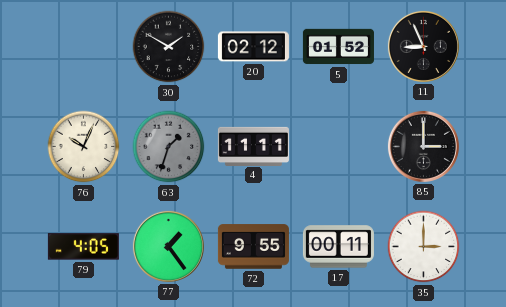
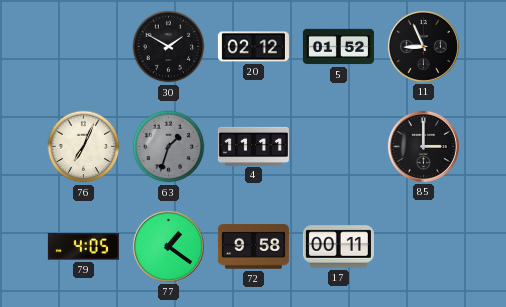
76: 10:04 -> 7:04
77: 1:24 -> 1:21
72: 9:55 -> 9:58
35: 3:00 -> none
